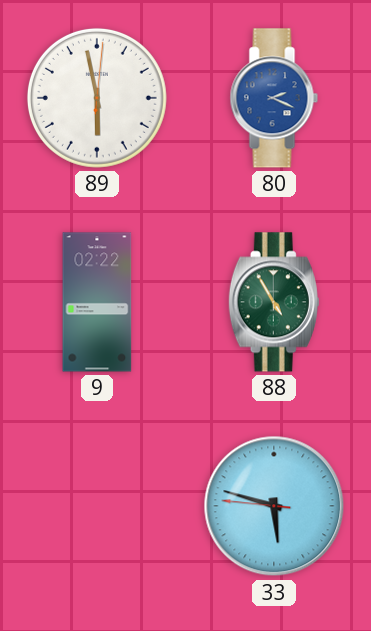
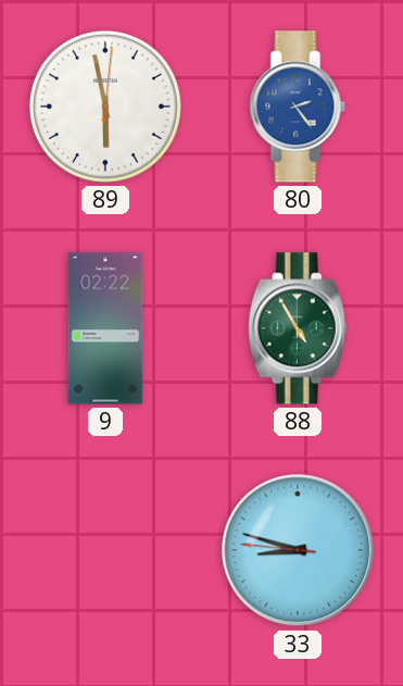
80: 2:19 -> 2:24
33: 5:47 -> 8:47
